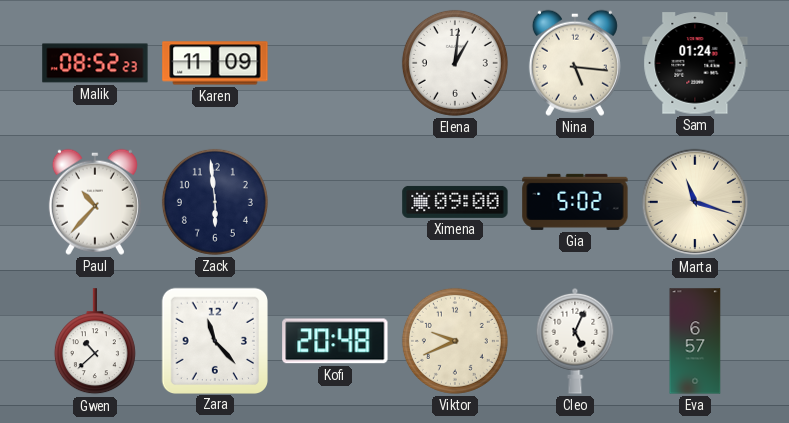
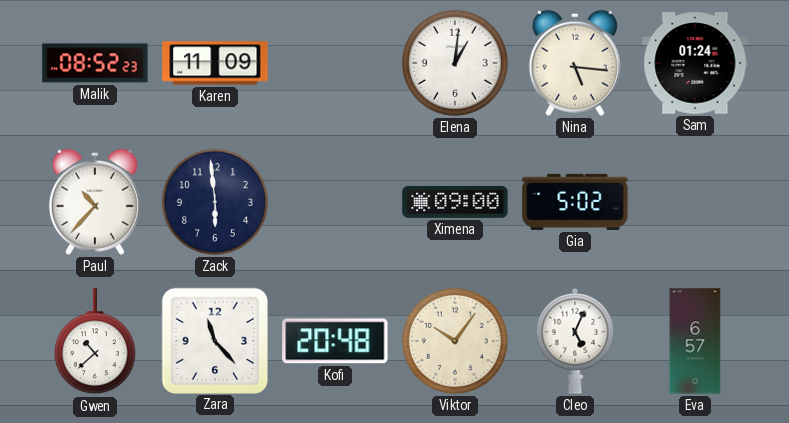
Marta: 11:18 -> none
Viktor: 9:41 -> 10:06
